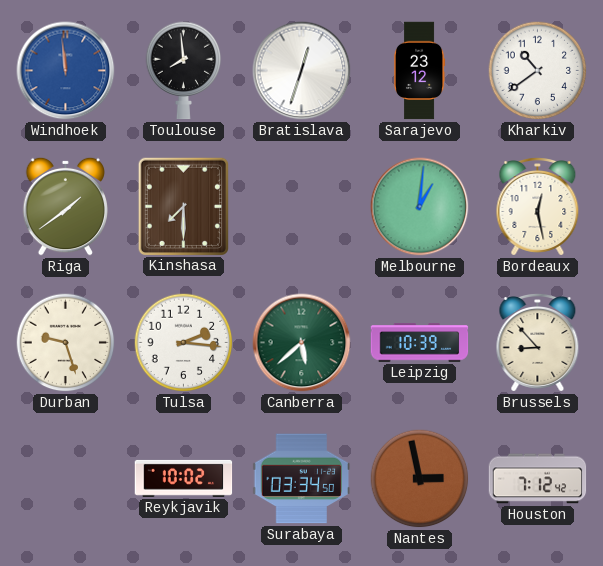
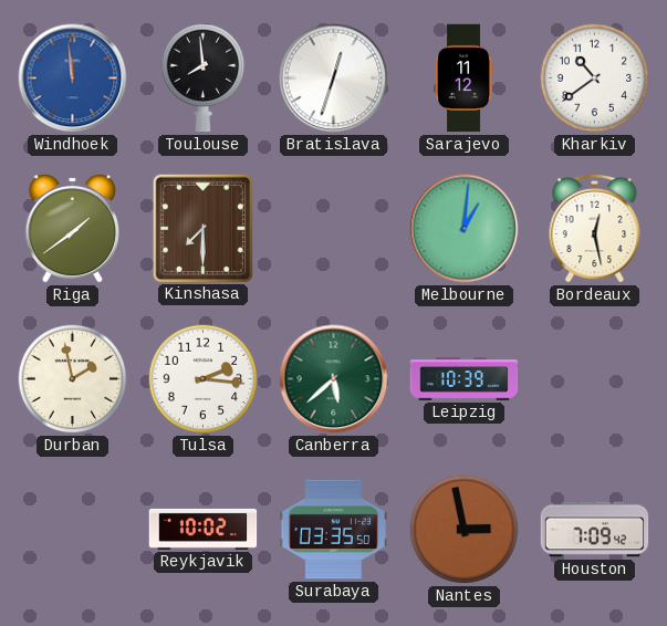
Sarajevo: 23:12 -> 11:12
Durban: 9:27 -> 1:58
Brussels: 8:53 -> none
Surabaya: 03:34 -> 03:35
Houston: 7:12 -> 7:09
